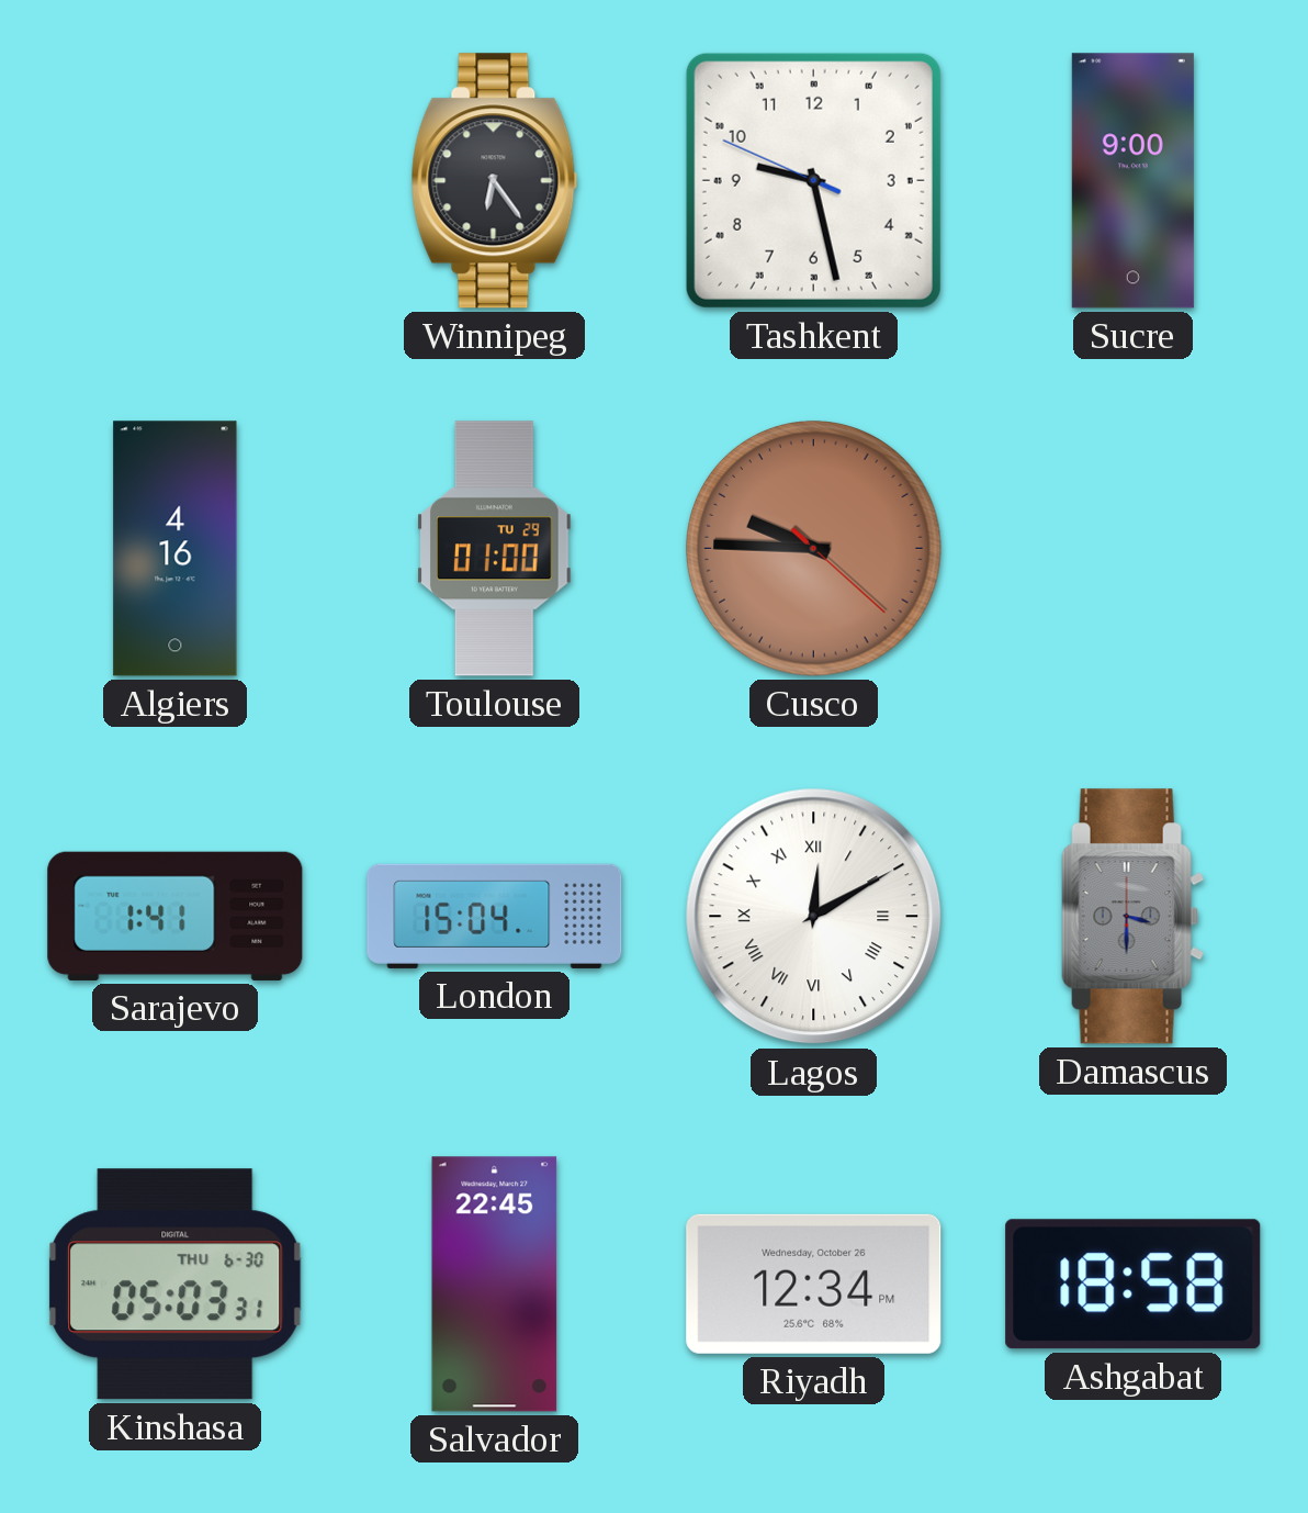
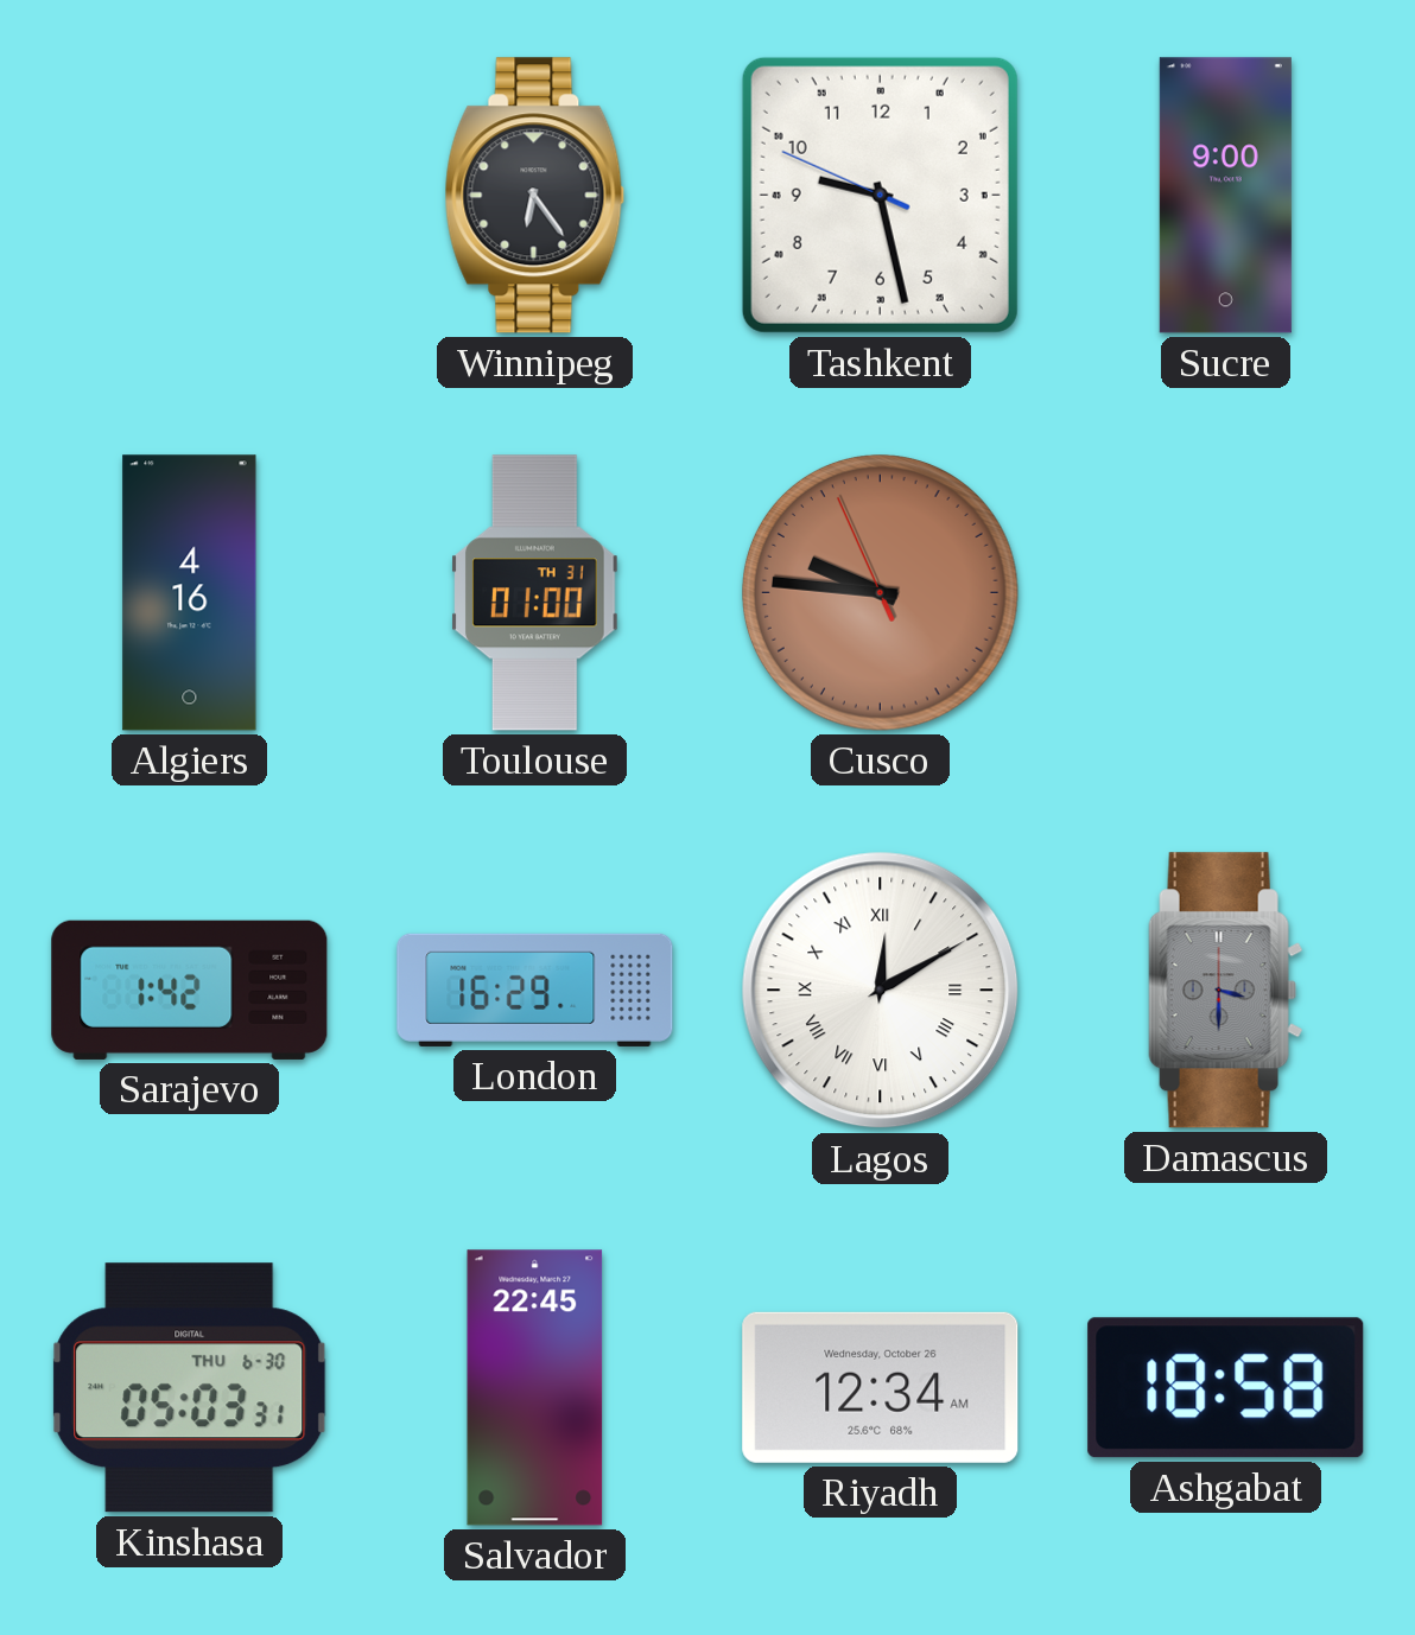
Toulouse date: TU 29 -> TH 31
Cusco: 9:45:22 -> 9:45:56
Sarajevo: 1:41 -> 1:42
London: 15:04 -> 16:29
Riyadh: 12:34 PM -> 12:34 AM
